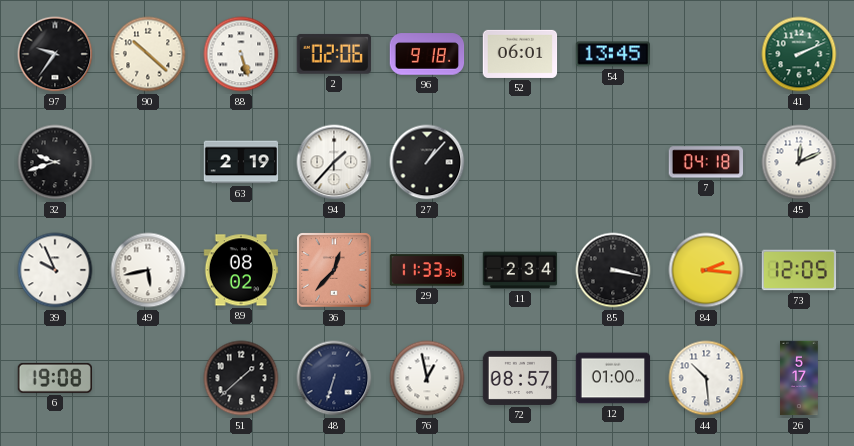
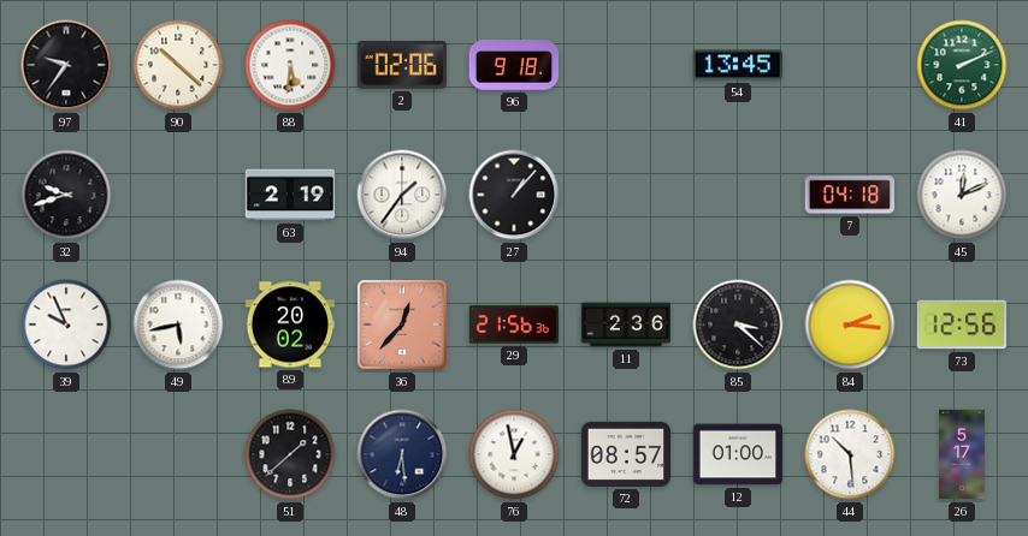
88: 5:27 -> 5:31
52: 06:01 -> none
94: 1:37 -> 1:36
89: 08:02 -> 20:02
29: 11:33 -> 21:56
11: 2:34 -> 2:36
85: 3:17 -> 3:22
73: 12:05 -> 12:56
6: 19:08 -> none
48: 6:33 -> 6:29
